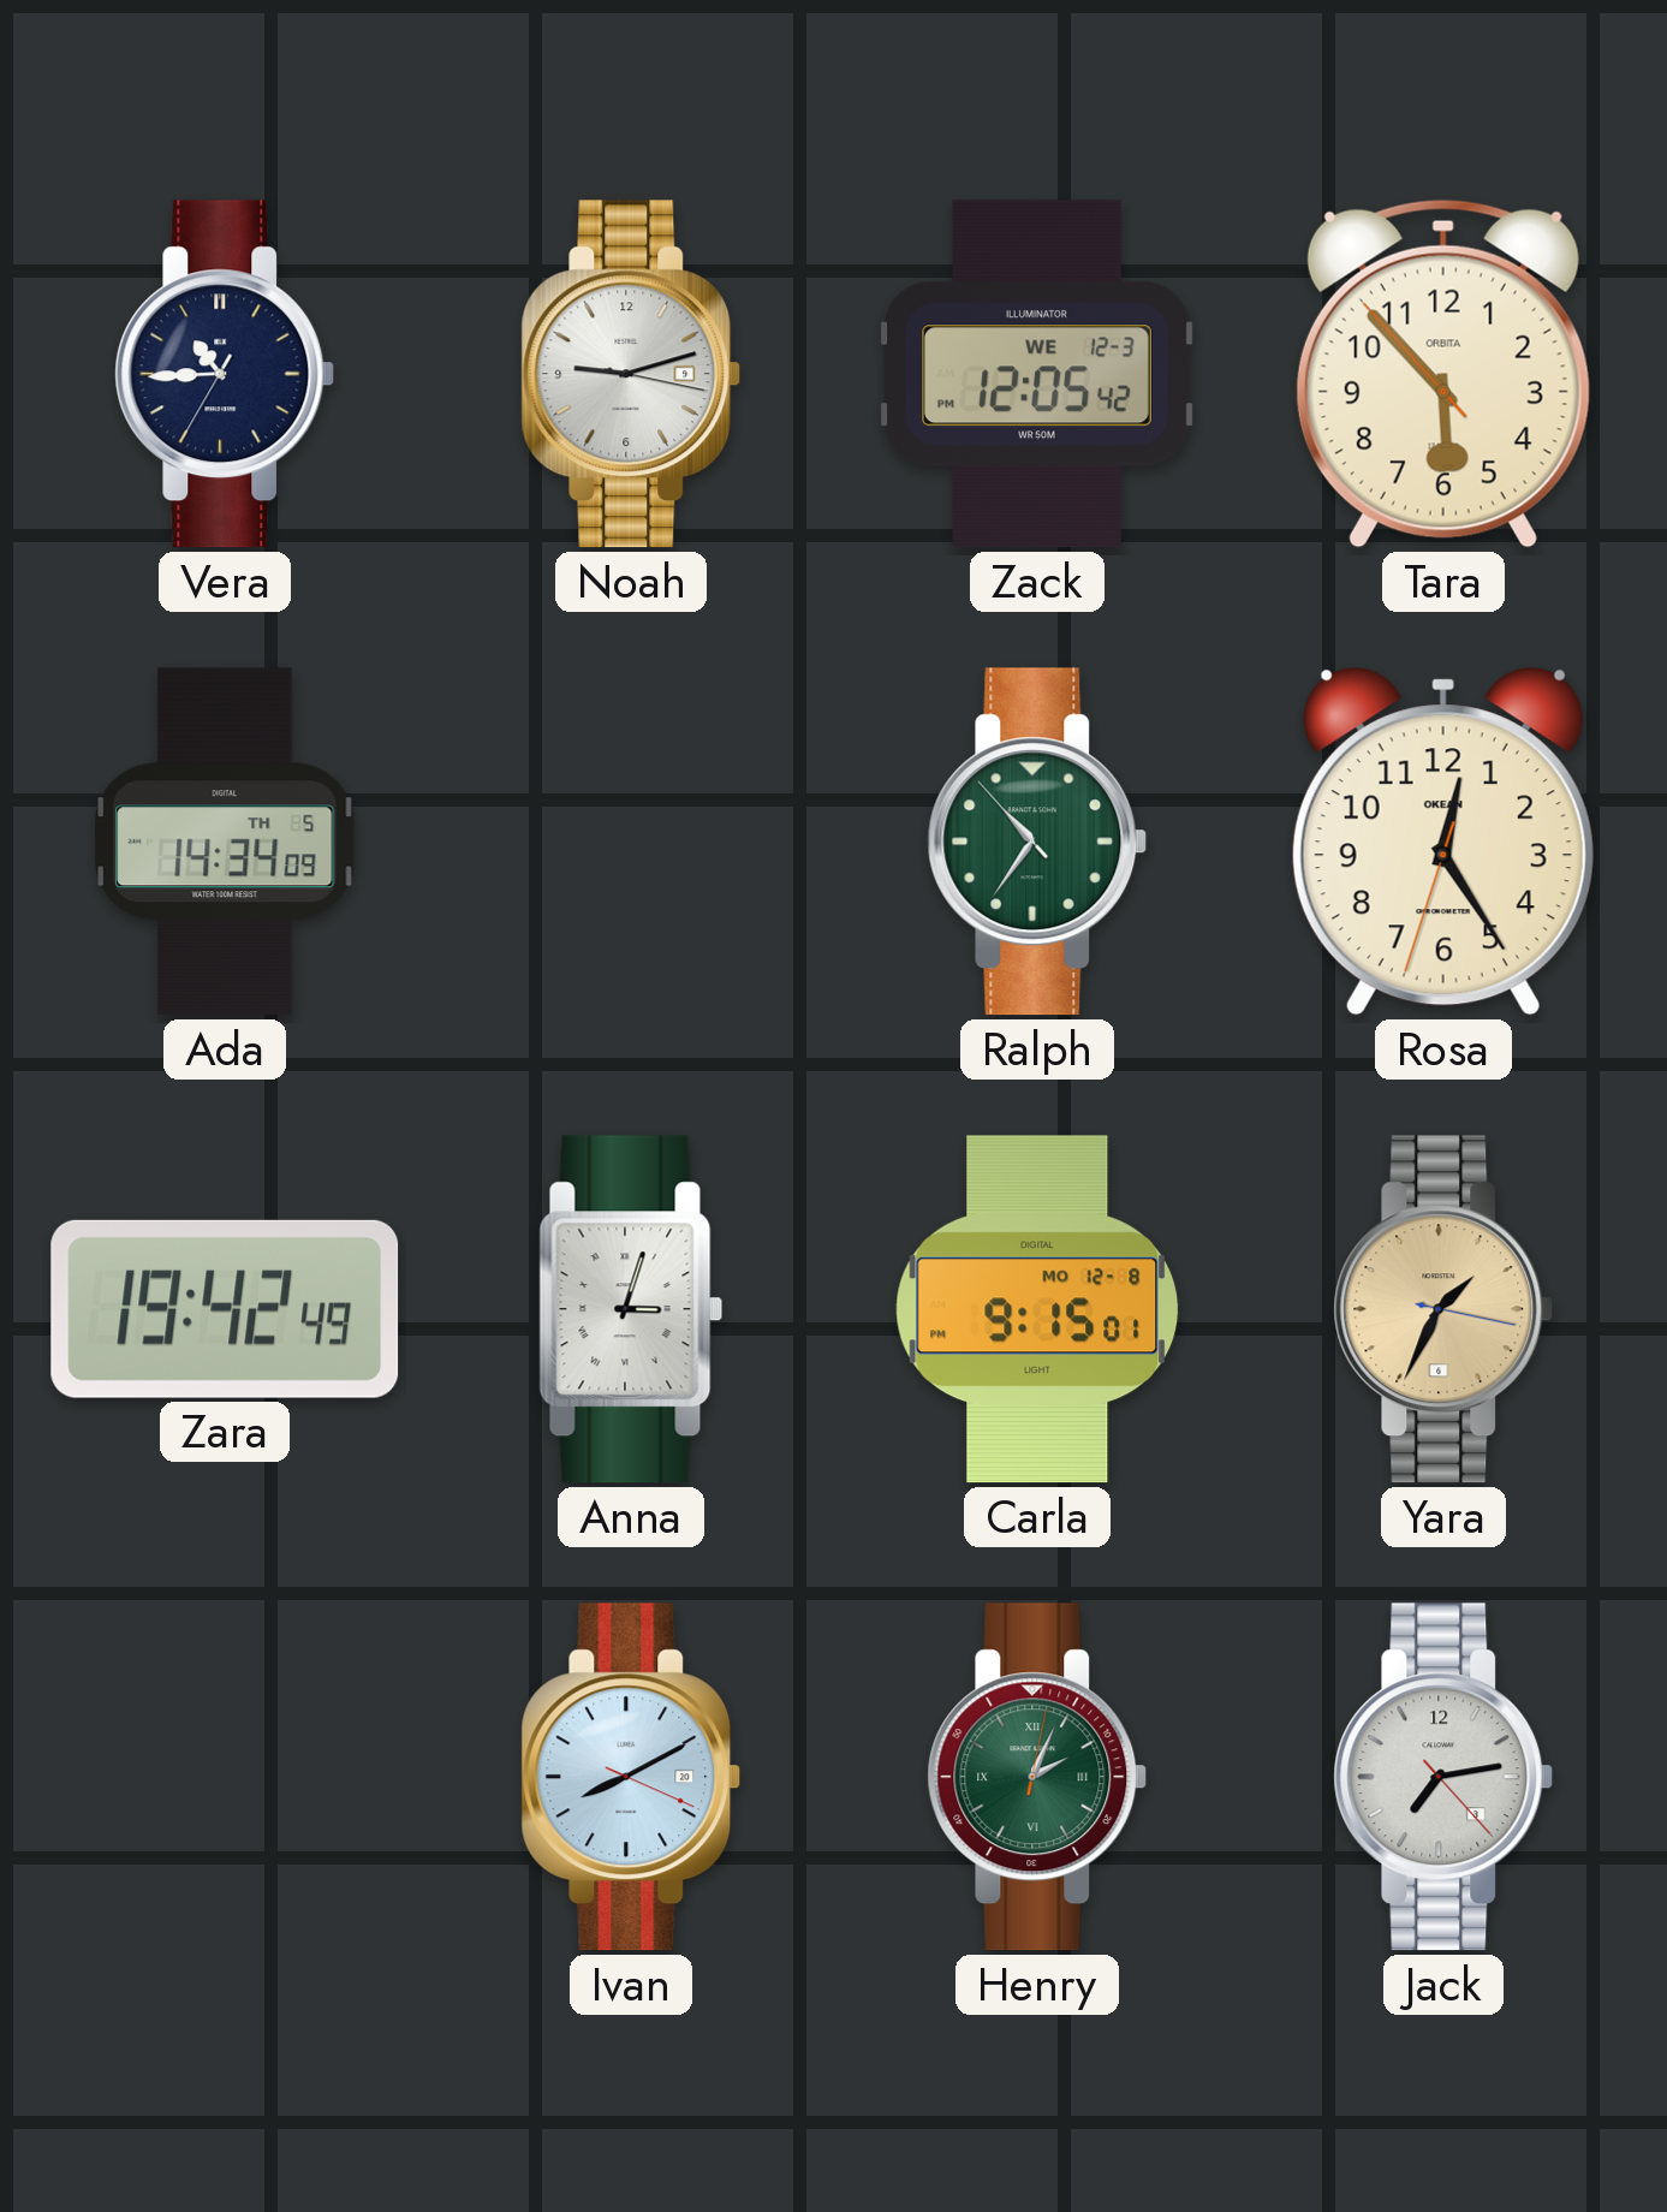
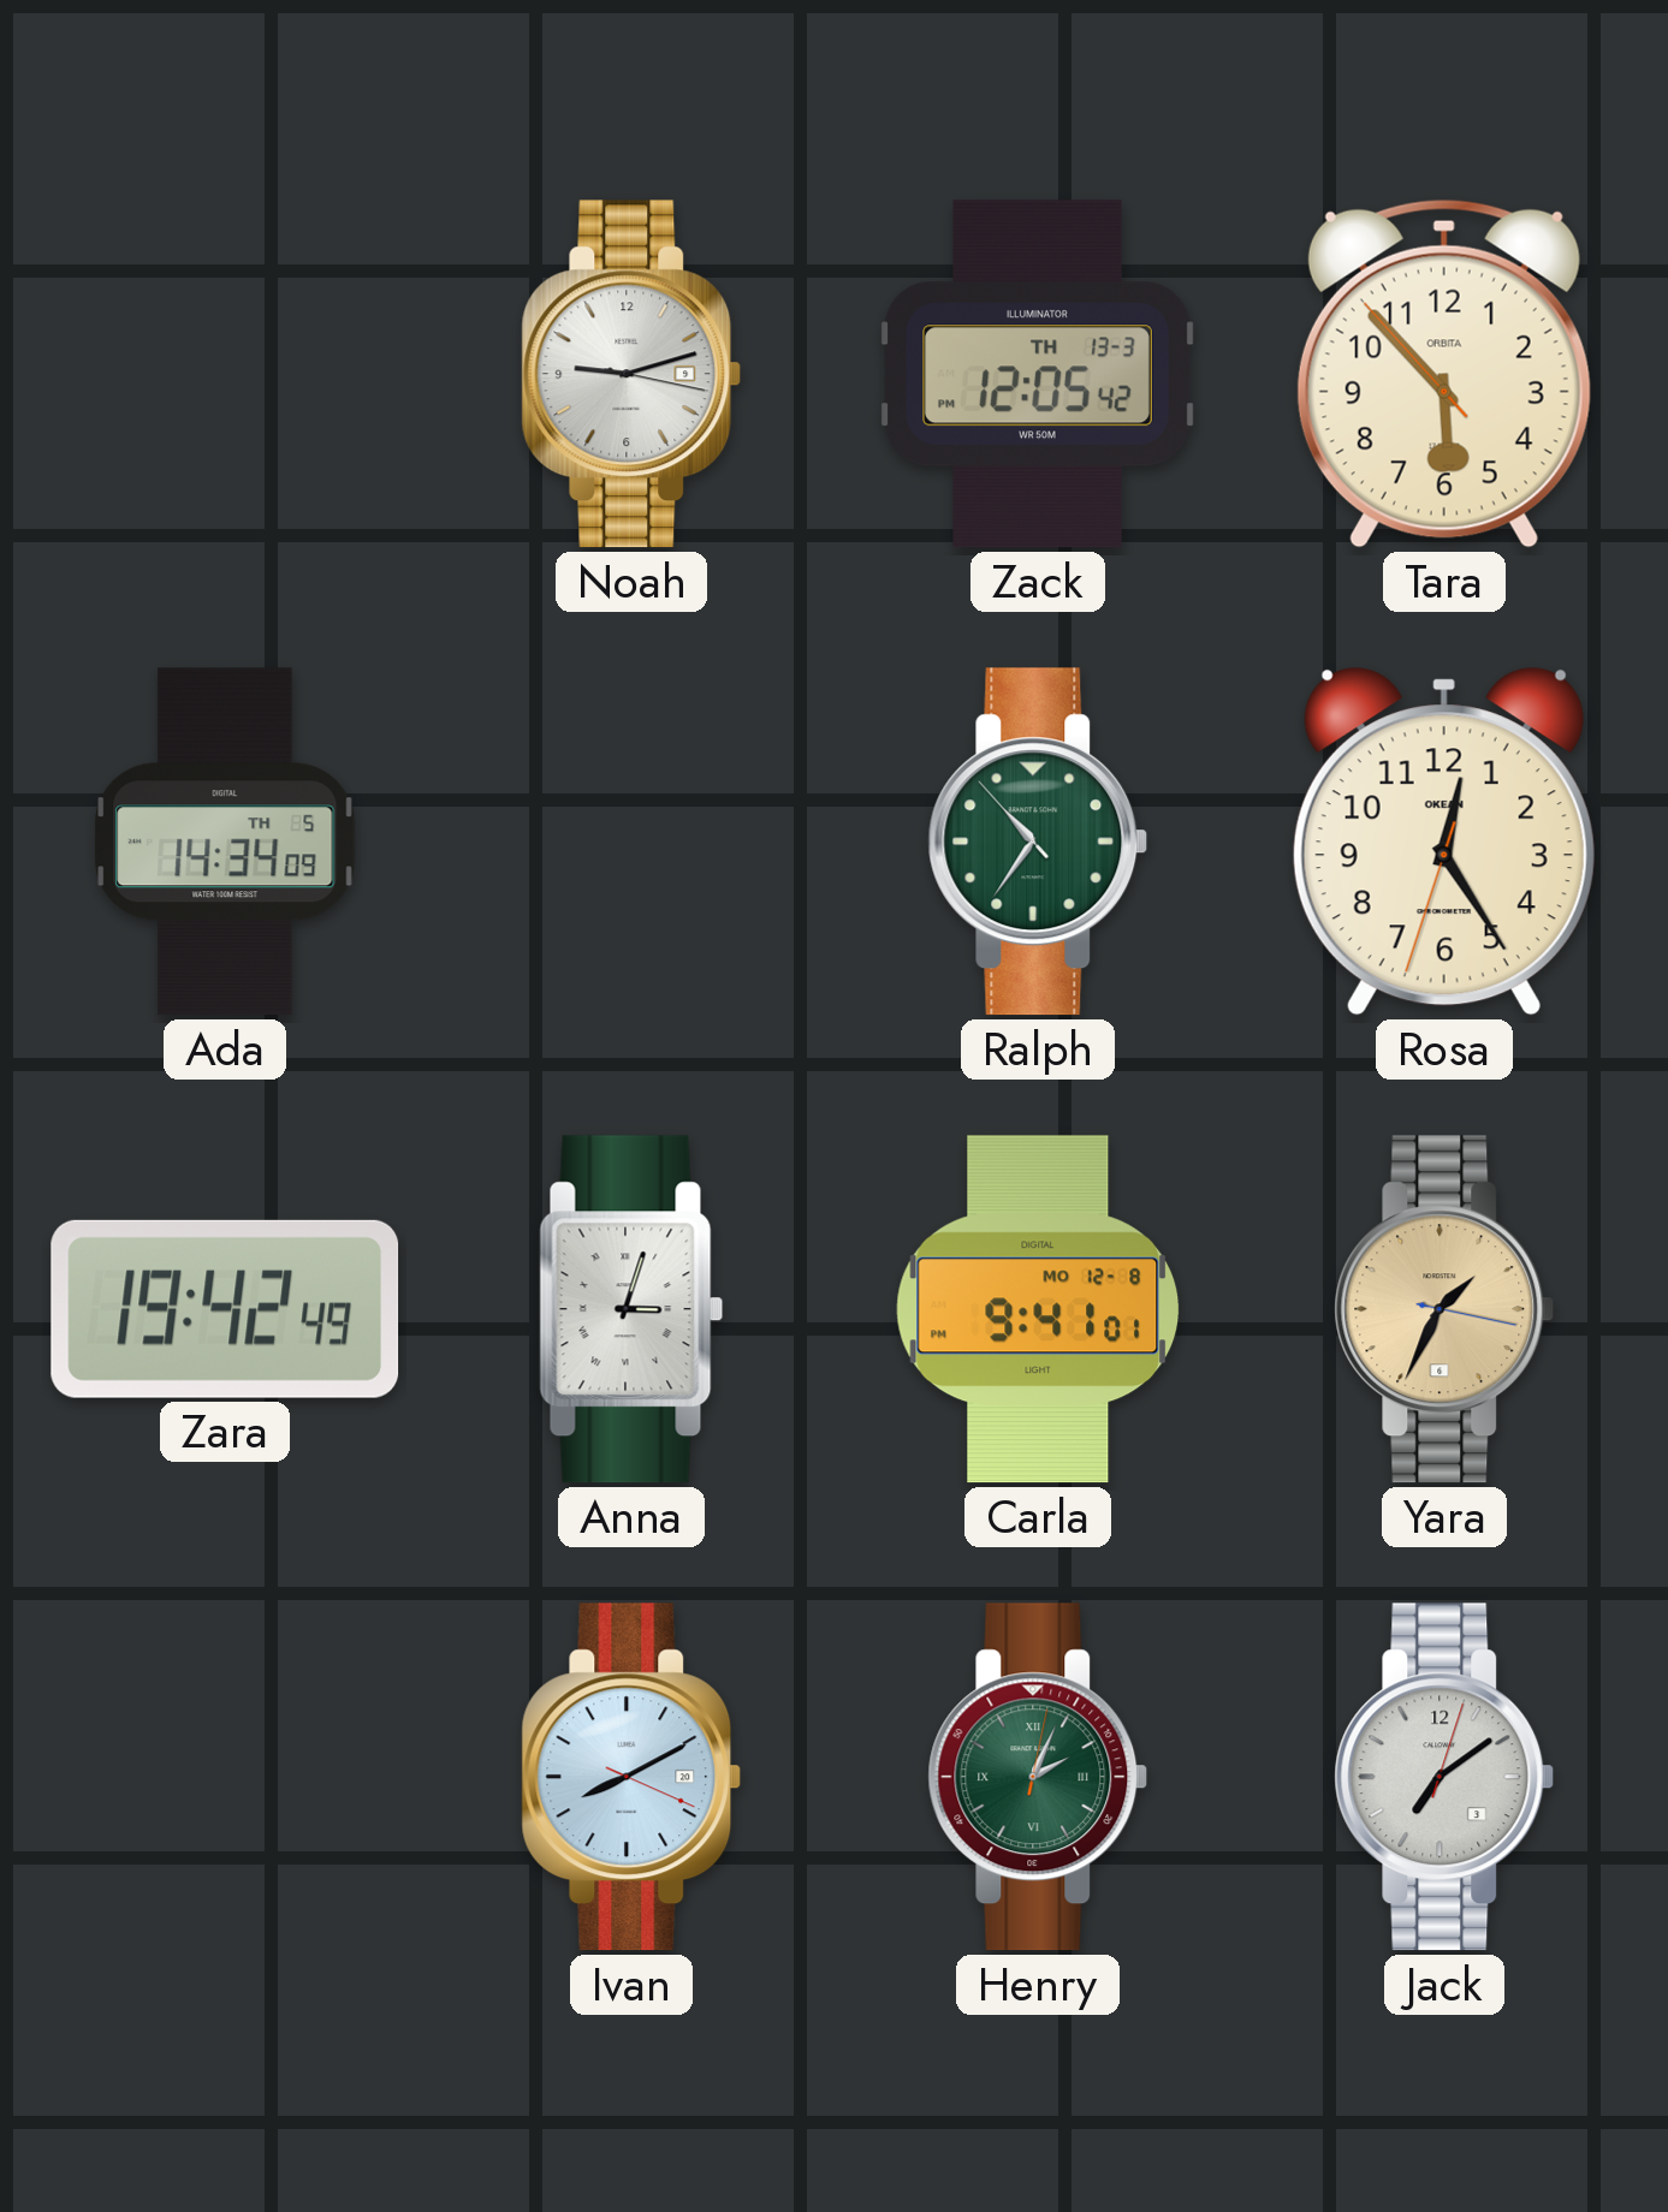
Vera: 10:44 -> none
Zack date: WE 12-3 -> TH 13-3
Carla: 9:15 -> 9:41
Jack: 7:13 -> 7:09
